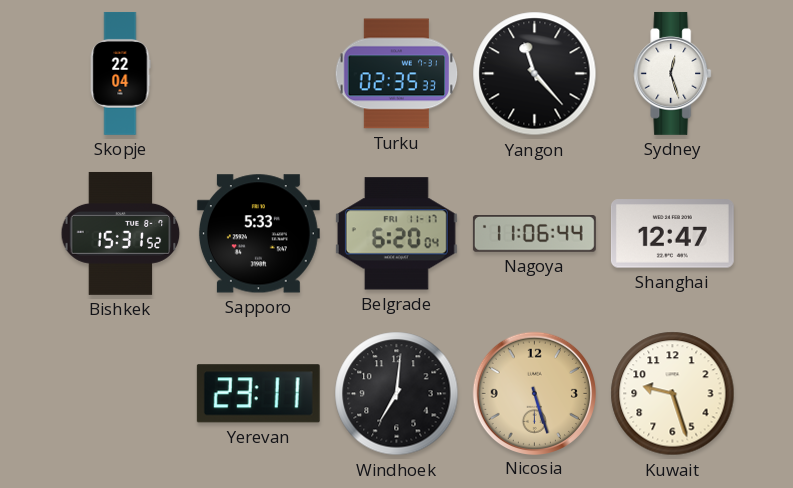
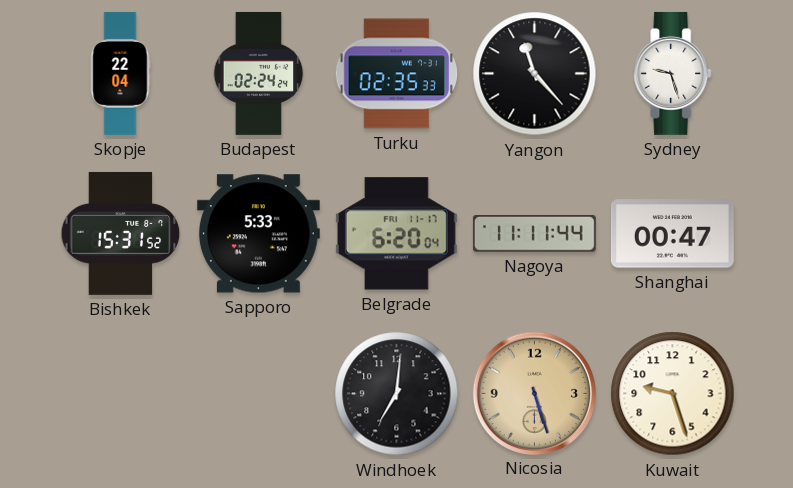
Budapest: none -> 02:24
Sydney: 12:27 -> 9:27
Nagoya: 11:06 -> 11:11
Shanghai: 12:47 -> 00:47
Yerevan: 23:11 -> none
